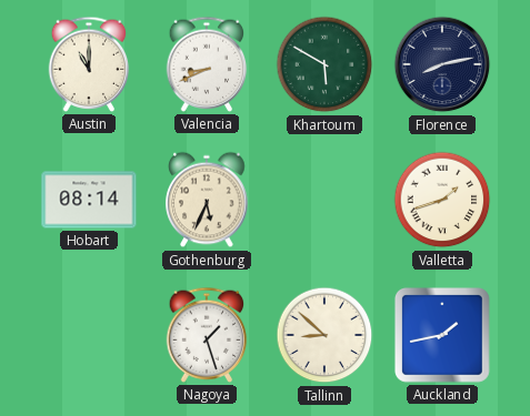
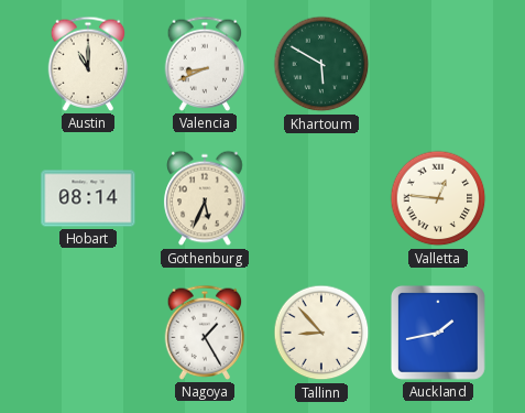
Florence: 8:13 -> none
Valletta: 1:42 -> 12:46
Nagoya: 1:27 -> 1:25
Tallinn: 8:52 -> 8:53
